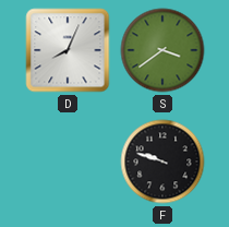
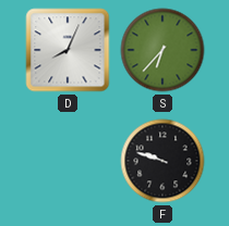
S: 3:39 -> 6:37
